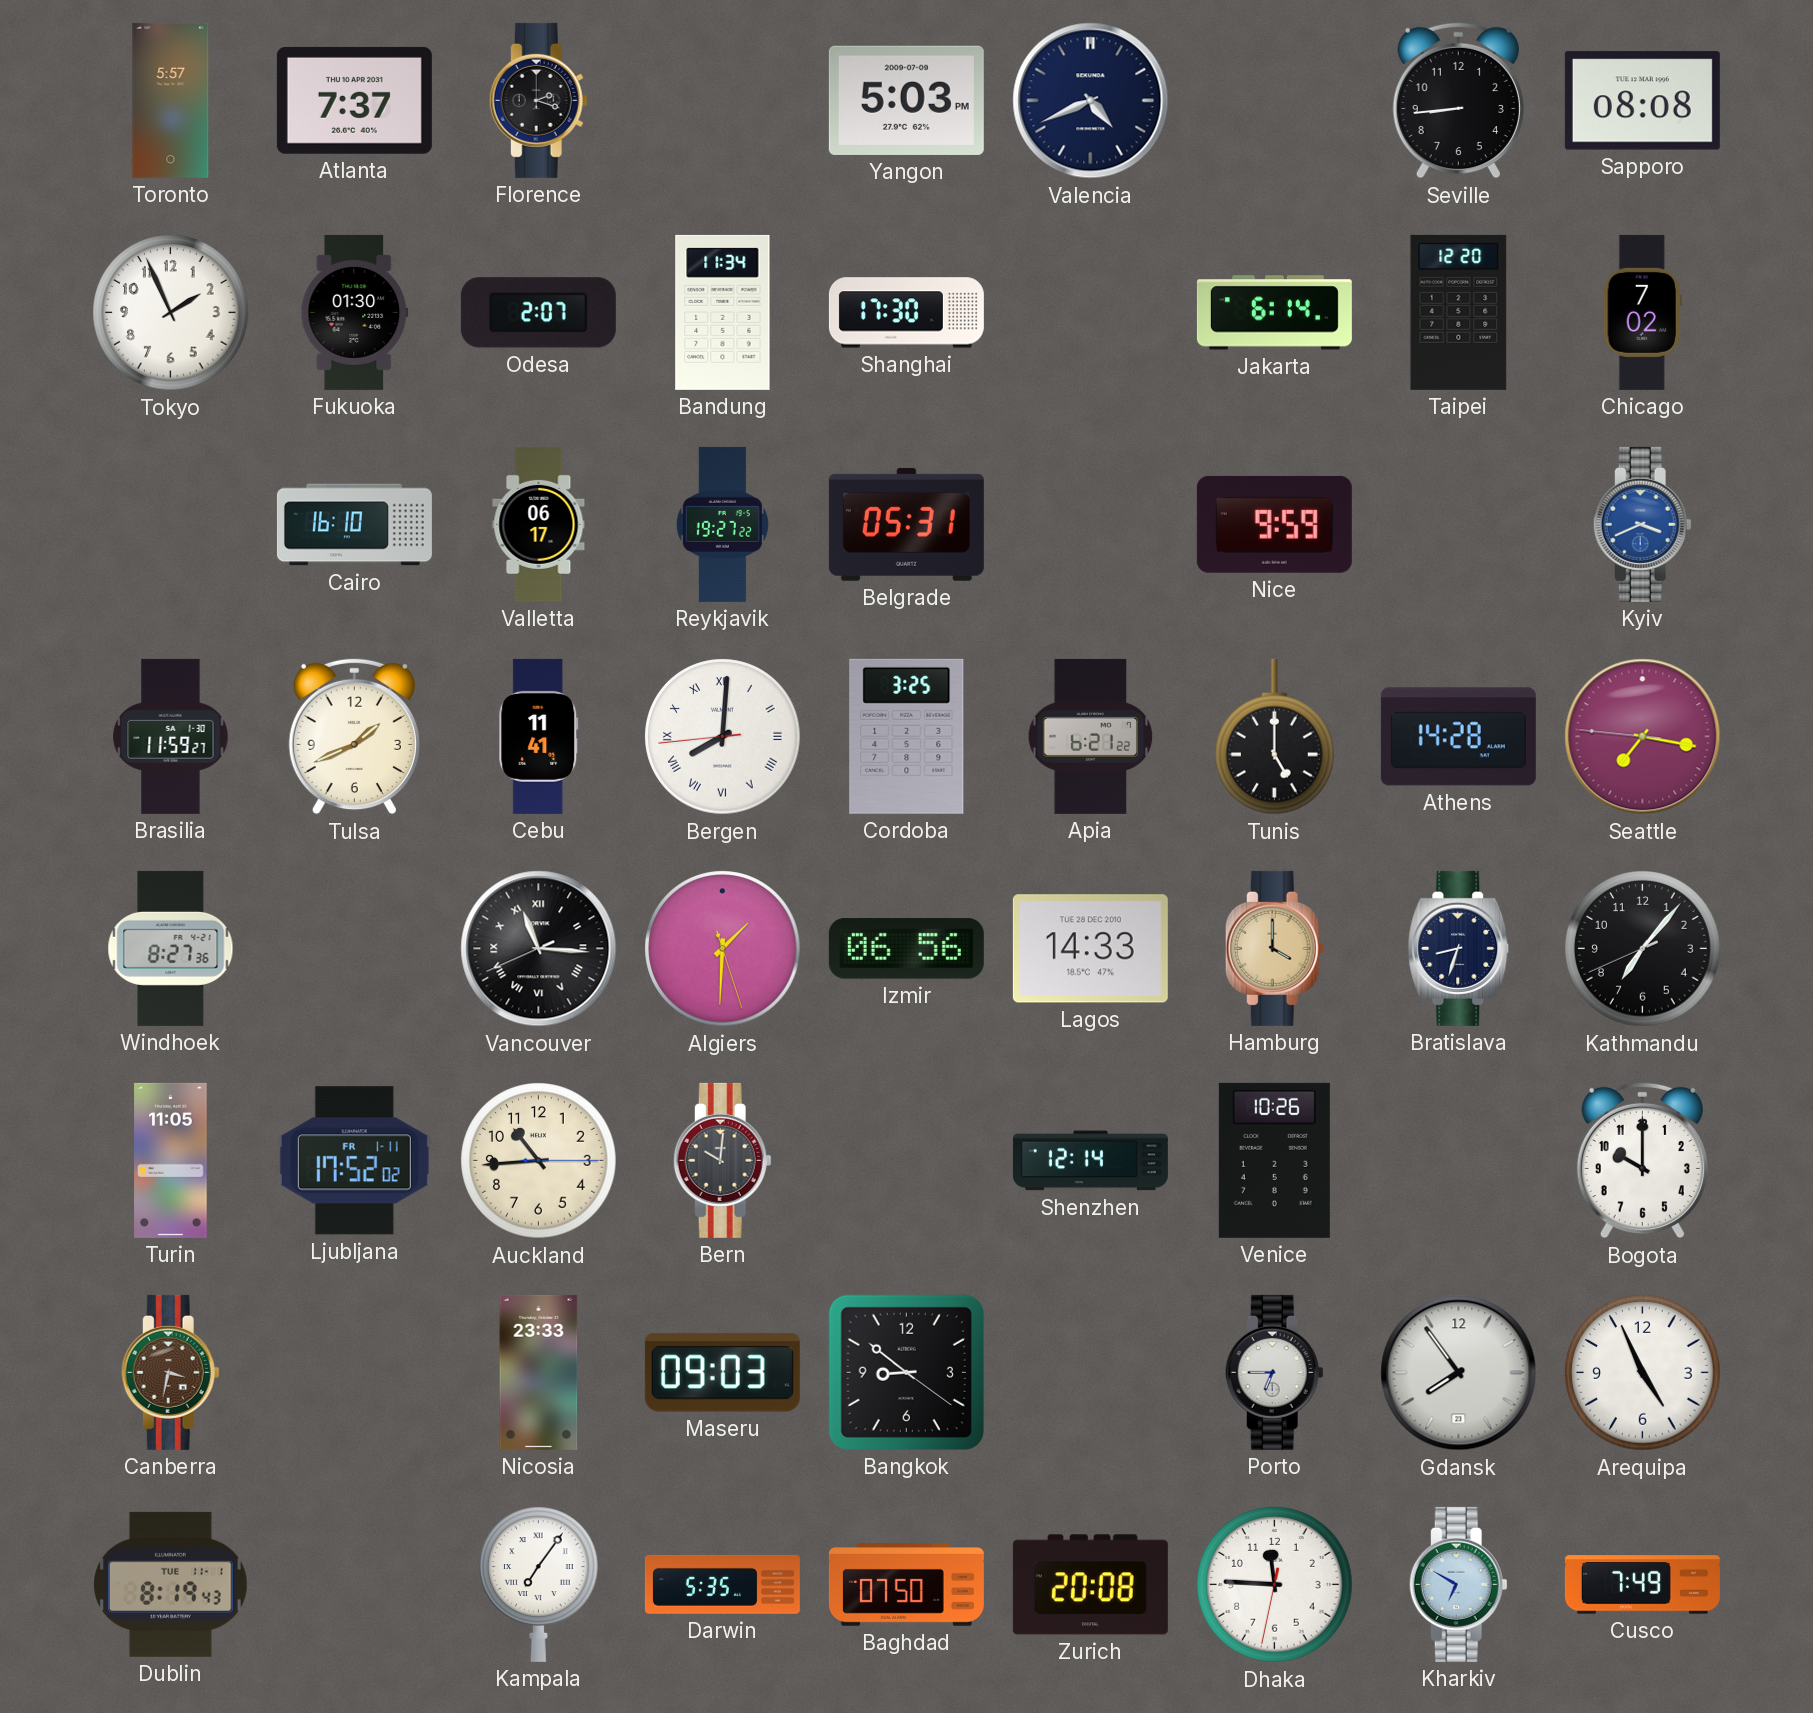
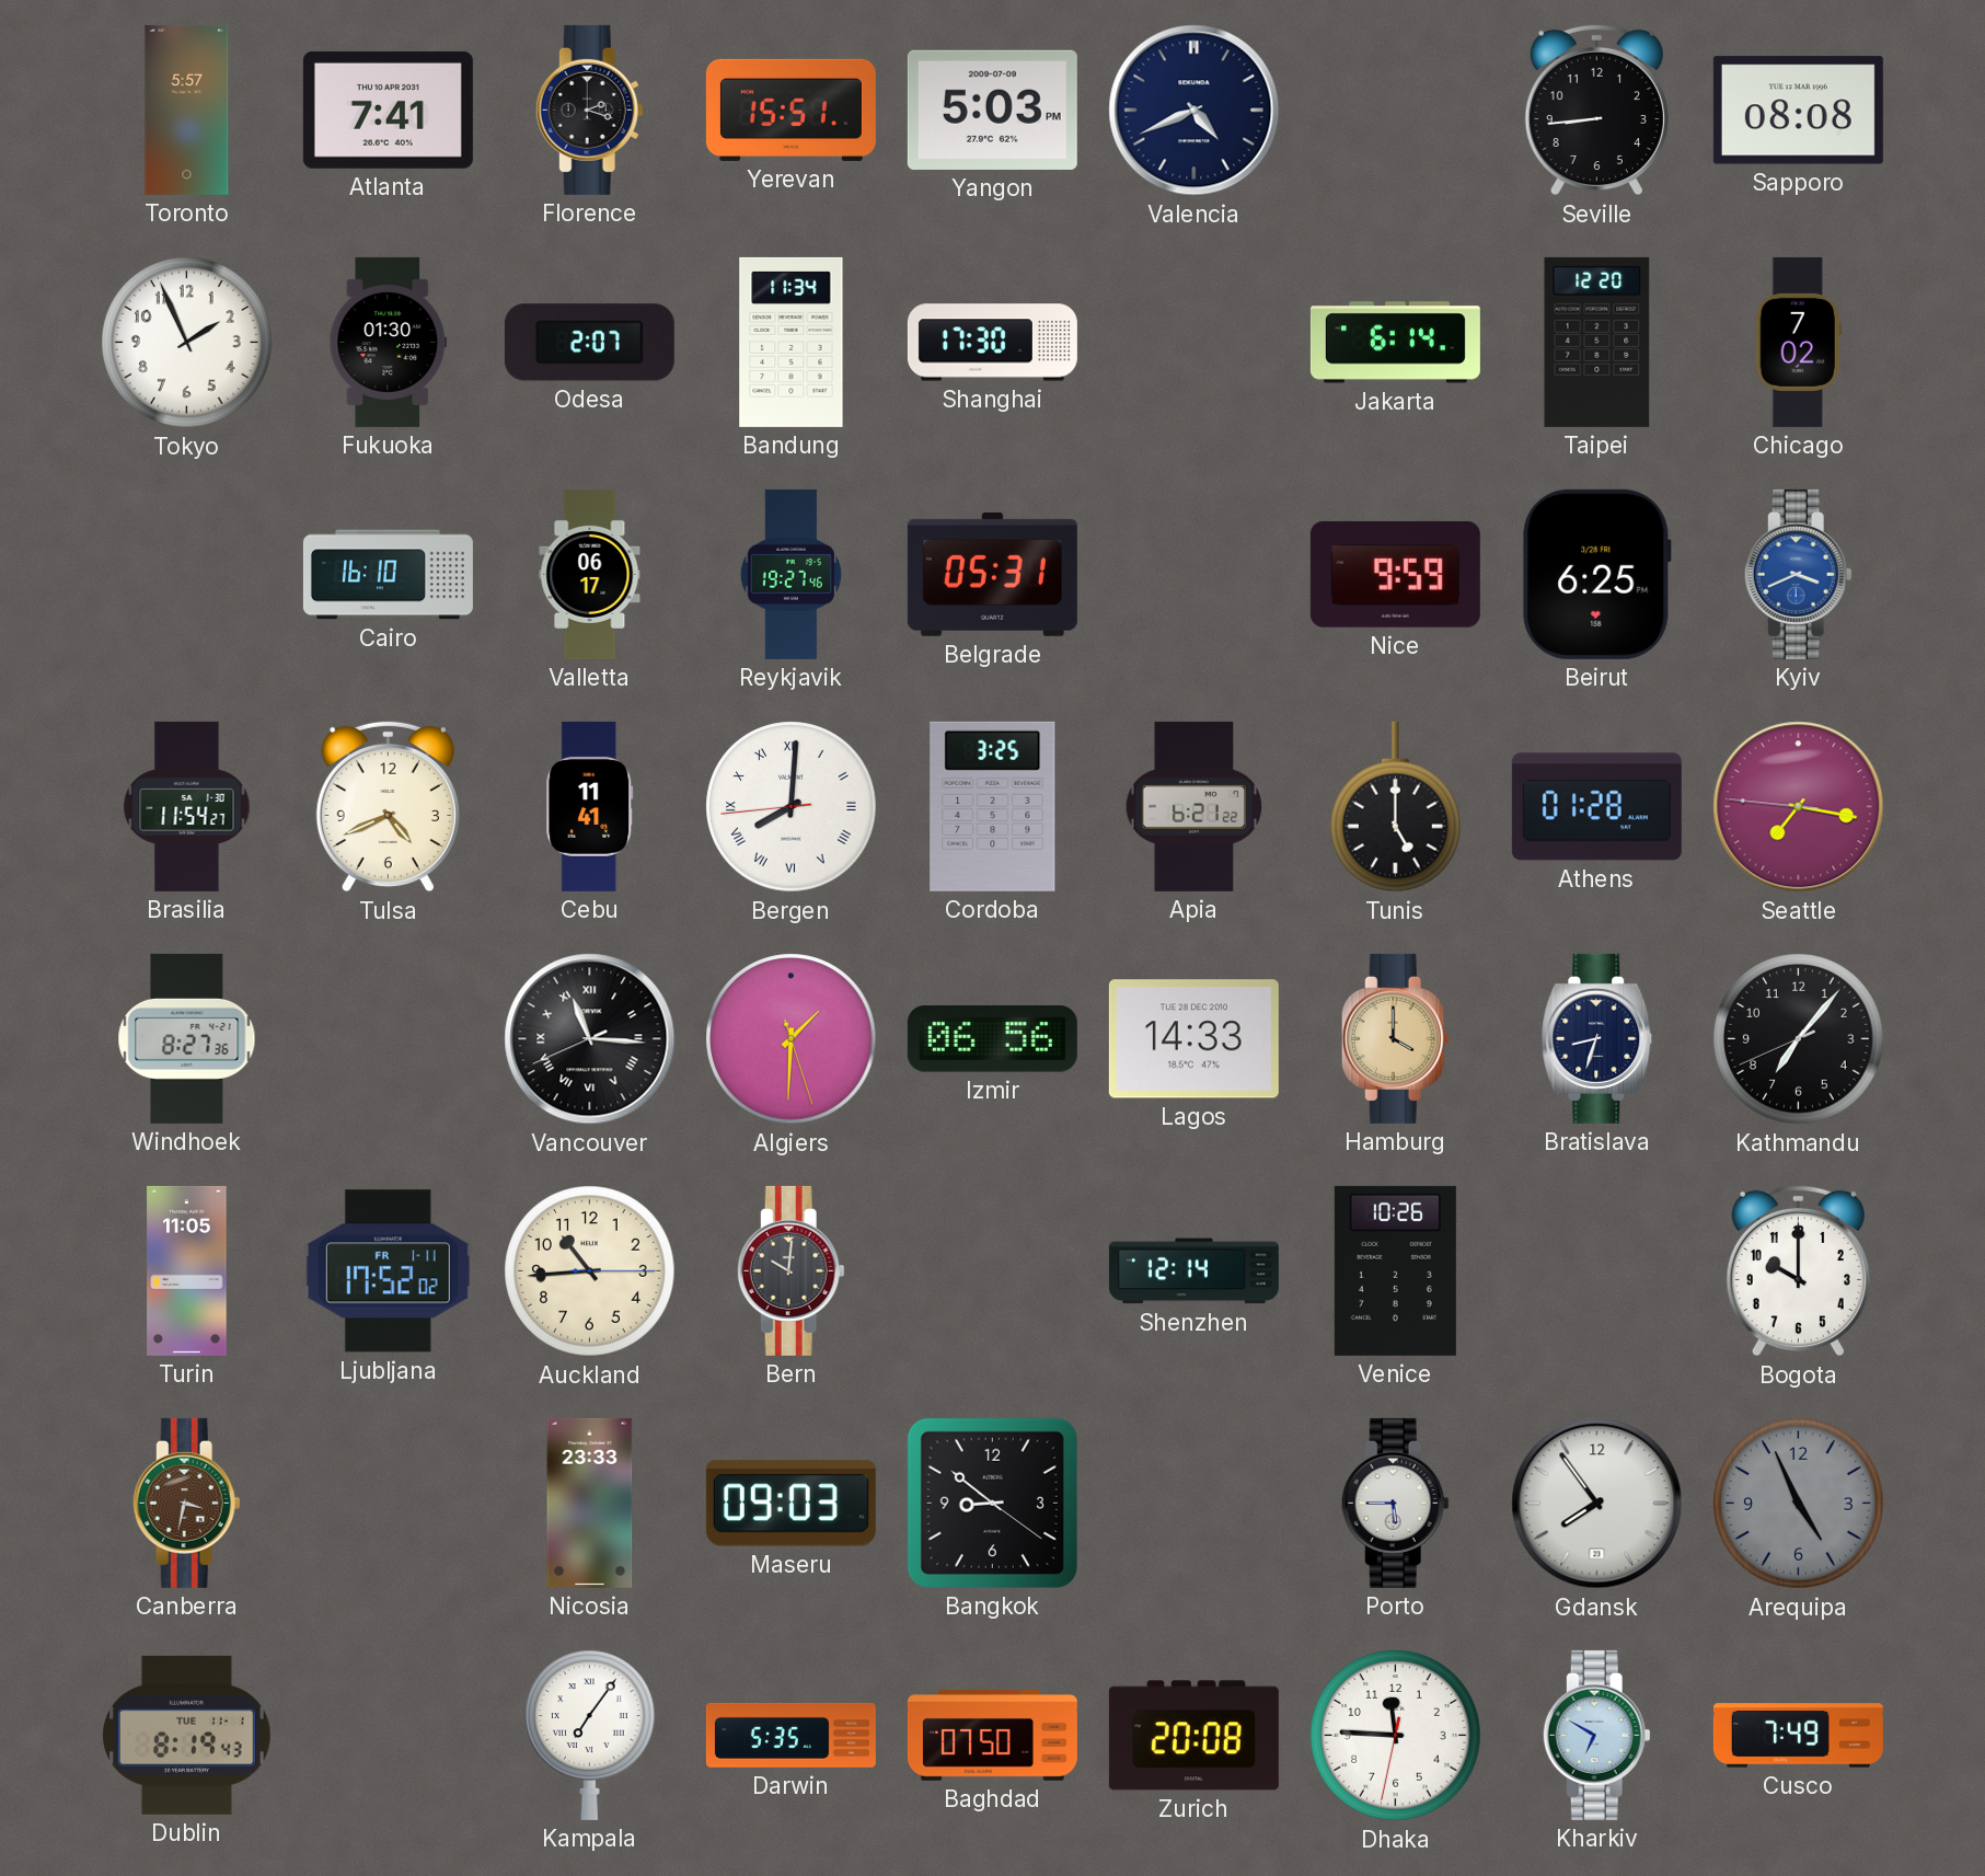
Atlanta: 7:37 -> 7:41
Yerevan: none -> 15:51
Reykjavik: 19:27:22 -> 19:27:46
Beirut: none -> 6:25
Brasilia: 11:59 -> 11:54
Tulsa: 1:41 -> 4:41
Athens: 14:28 -> 01:28
Porto: 6:45 -> 5:45
Arequipa dial: white -> grey
